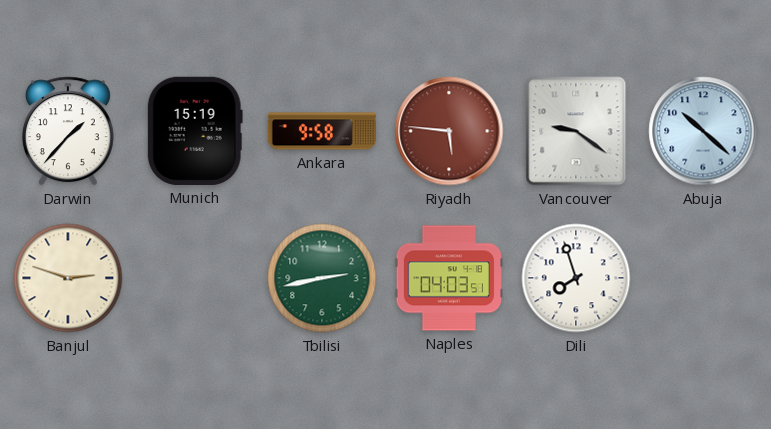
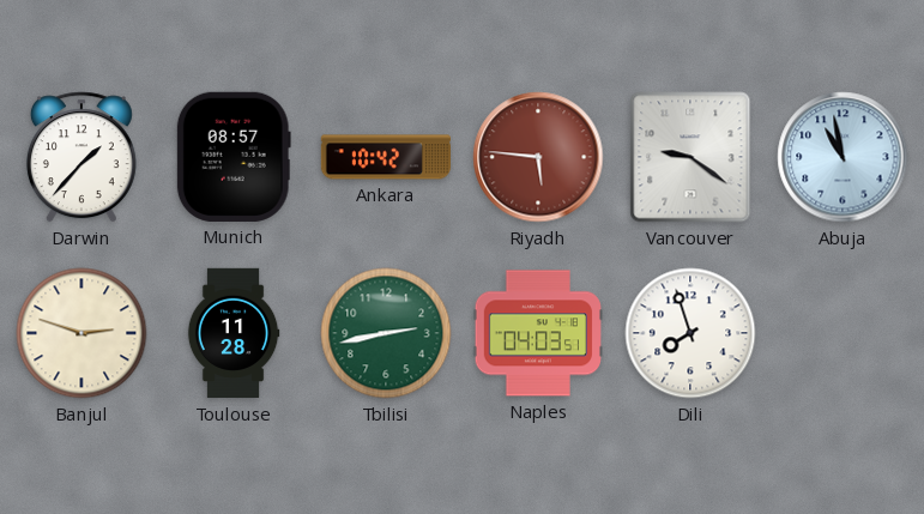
Munich: 15:19 -> 08:57
Ankara: 9:58 -> 10:42
Abuja: 10:22 -> 10:58
Toulouse: none -> 11:28
